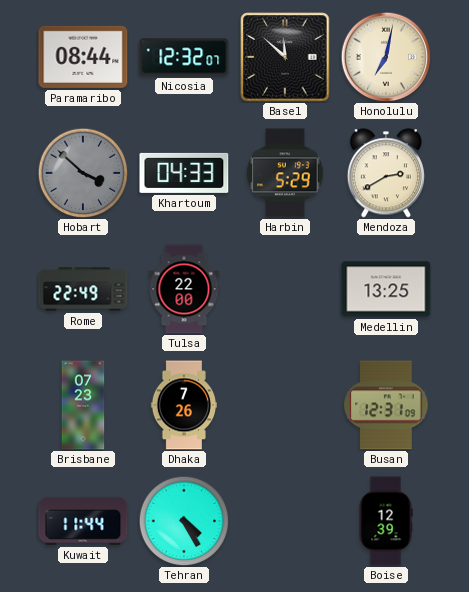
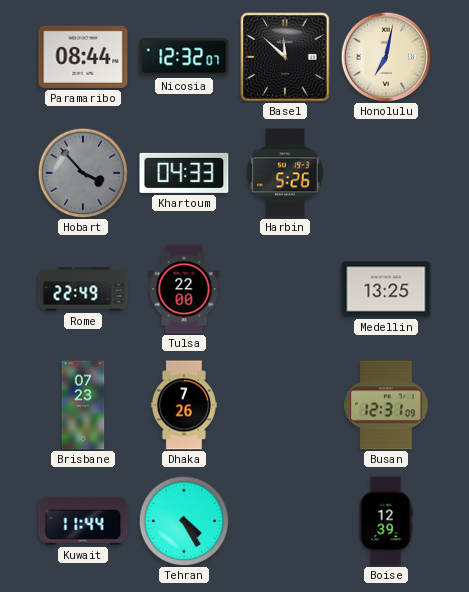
Hobart: 3:52 -> 3:53
Harbin: 5:29 -> 5:26
Mendoza: 2:40 -> none
